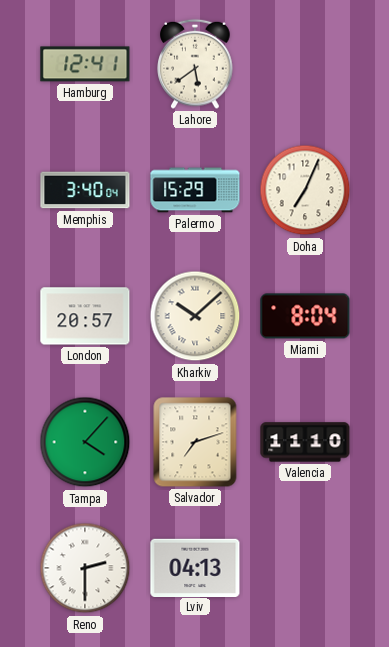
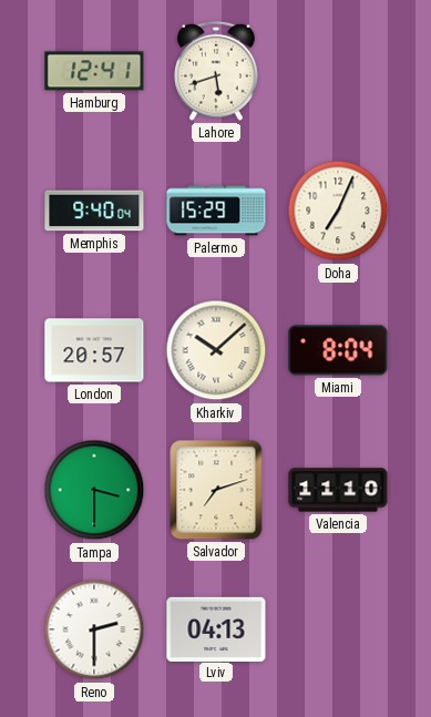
Lahore: 5:39 -> 5:42
Memphis: 3:40 -> 9:40
Tampa: 4:07 -> 3:30
